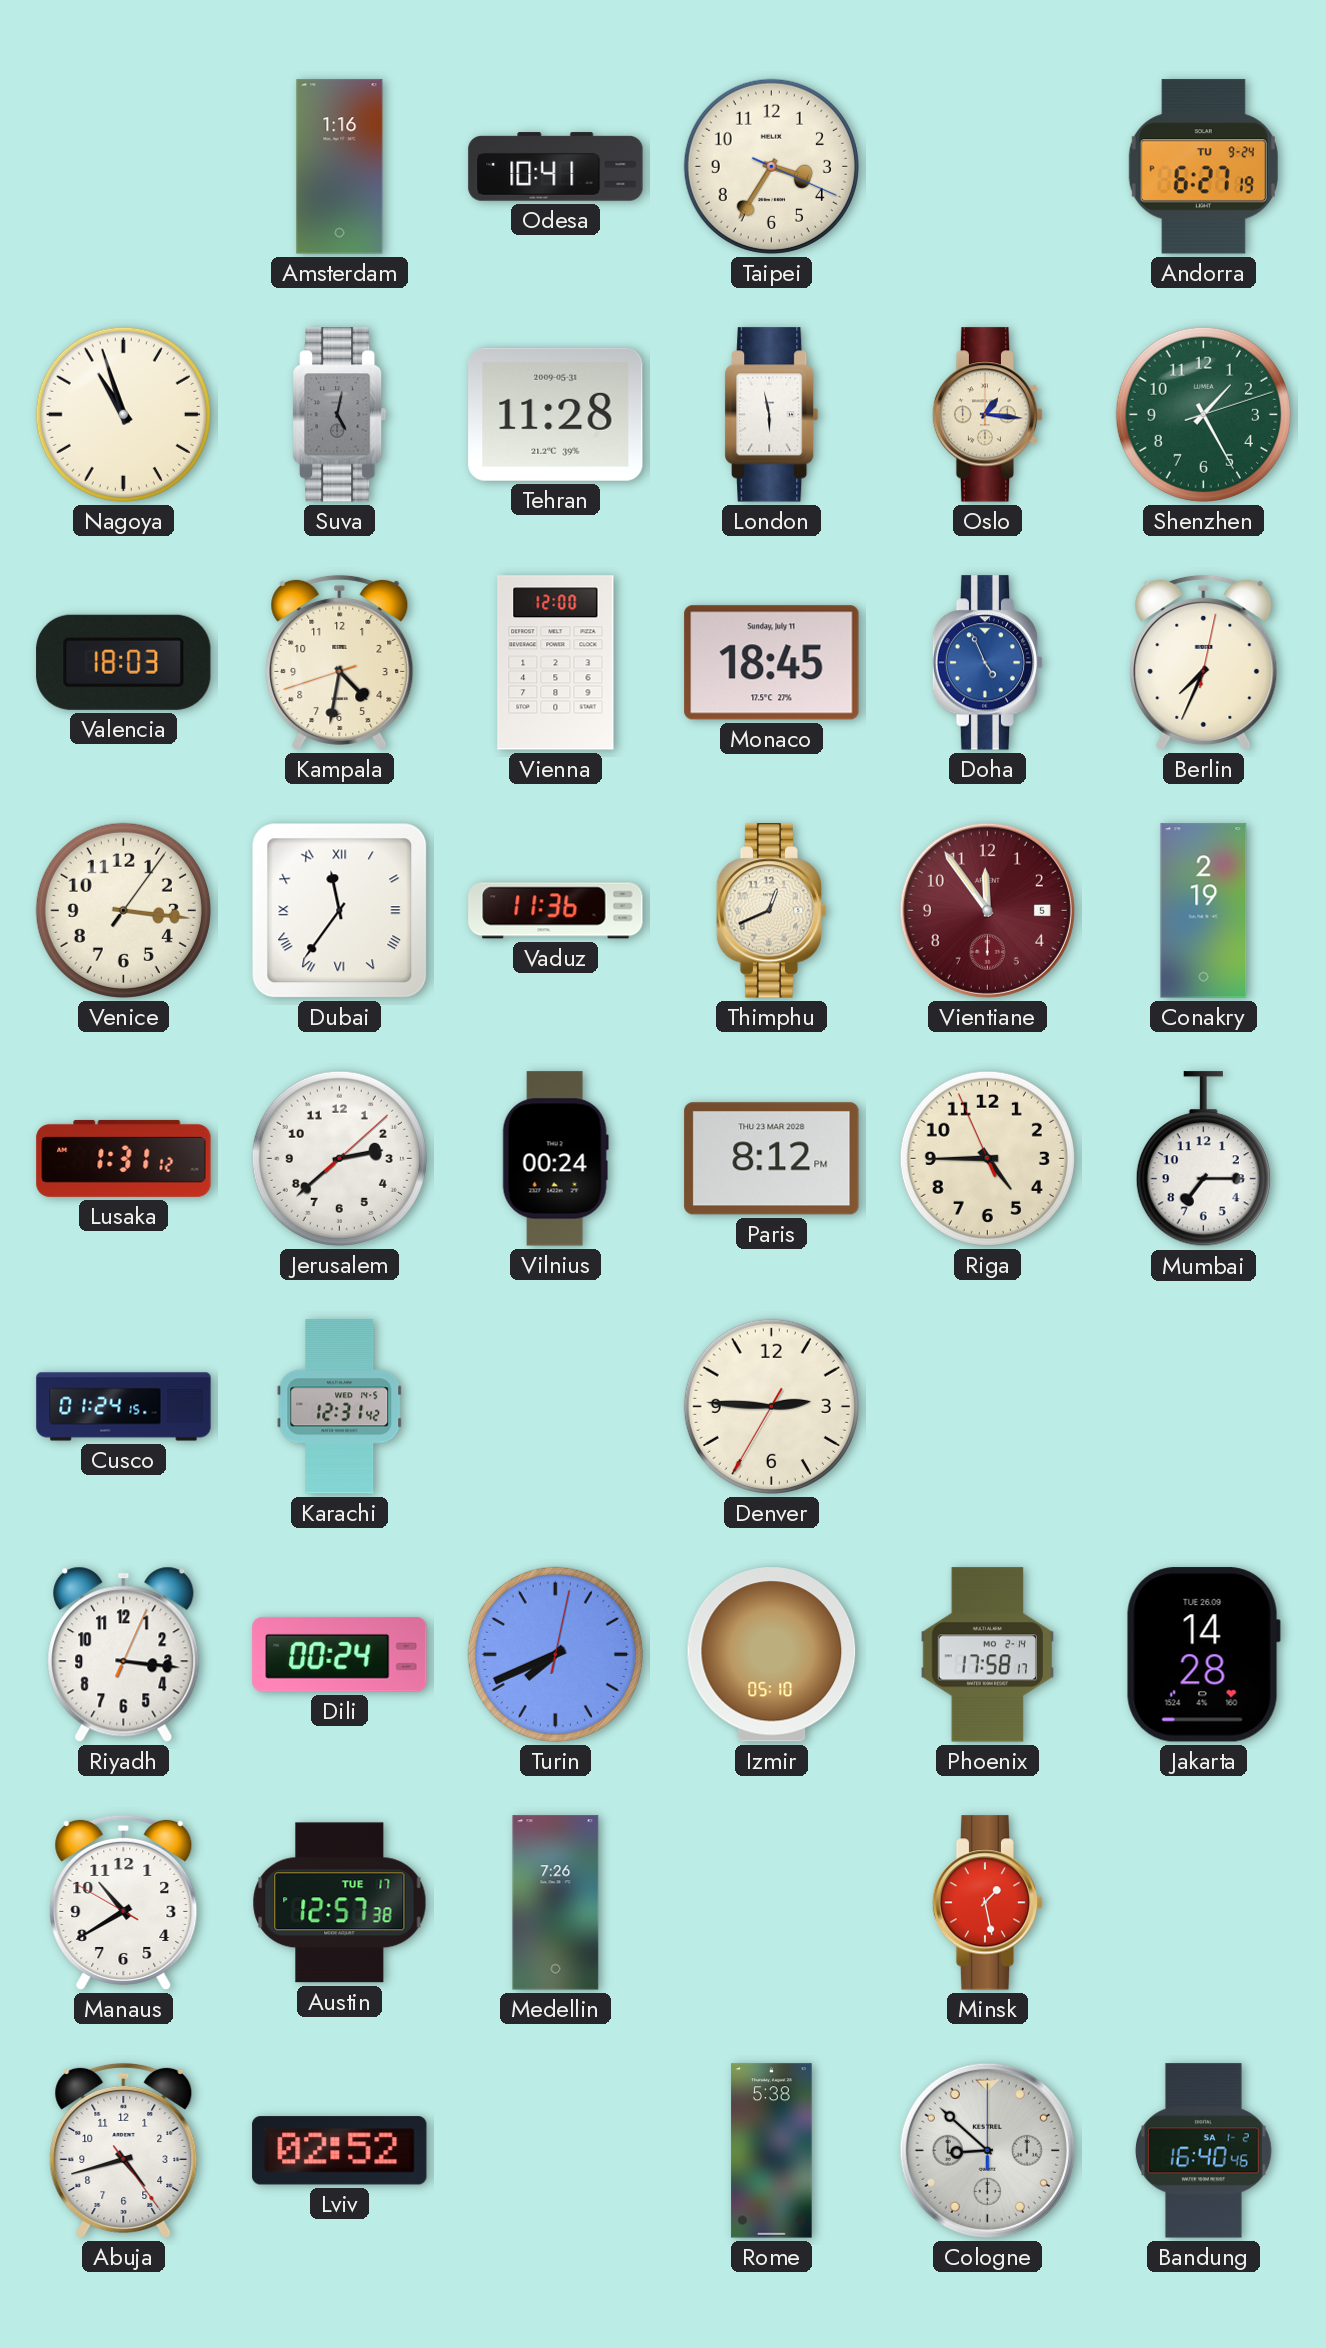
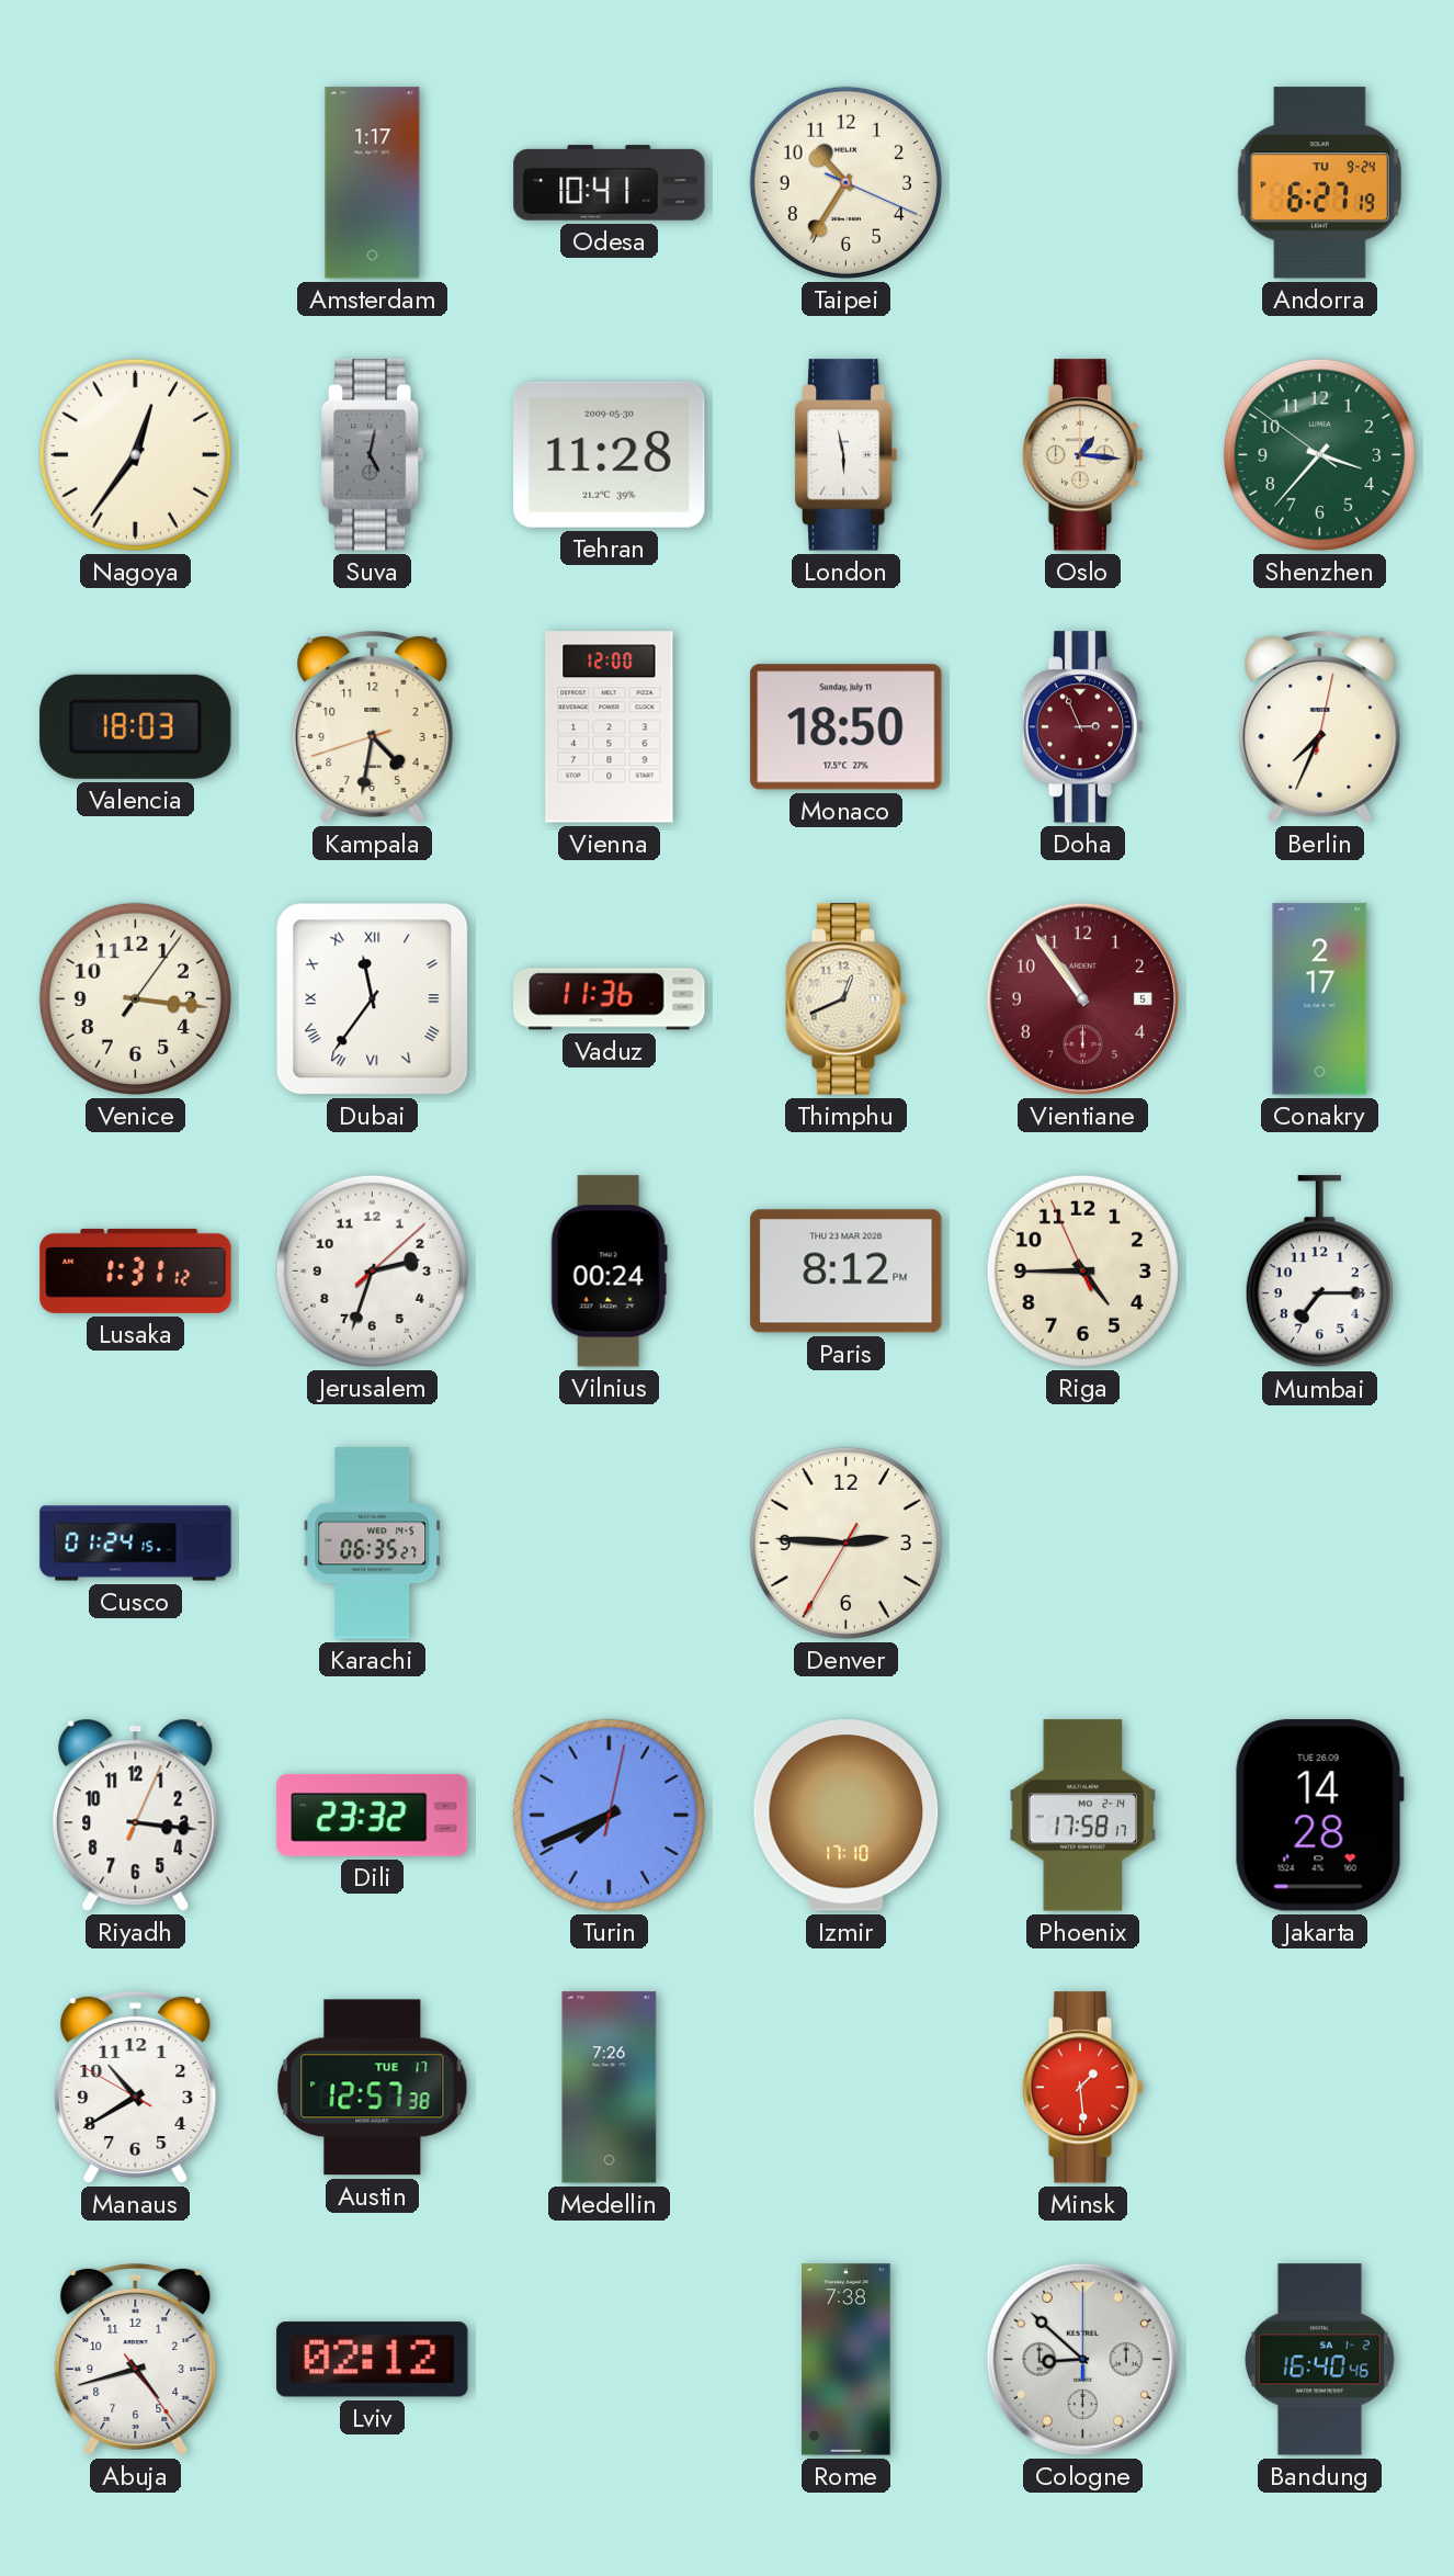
Amsterdam: 1:16 -> 1:17
Taipei: 3:35 -> 10:35
Nagoya: 10:57 -> 12:36
Tehran date: 2009-05-31 -> 2009-05-30
Shenzhen: 1:25 -> 3:36
Monaco: 18:45 -> 18:50
Doha: 4:56 -> 2:56
Doha dial: blue -> burgundy
Vientiane: 11:54 -> 10:54
Conakry: 2:19 -> 2:17
Jerusalem: 2:38 -> 2:33
Karachi: 12:31 -> 06:35
Dili: 00:24 -> 23:32
Izmir: 05:10 -> 17:10
Minsk: 1:28 -> 1:29
Lviv: 02:52 -> 02:12
Rome: 5:38 -> 7:38
